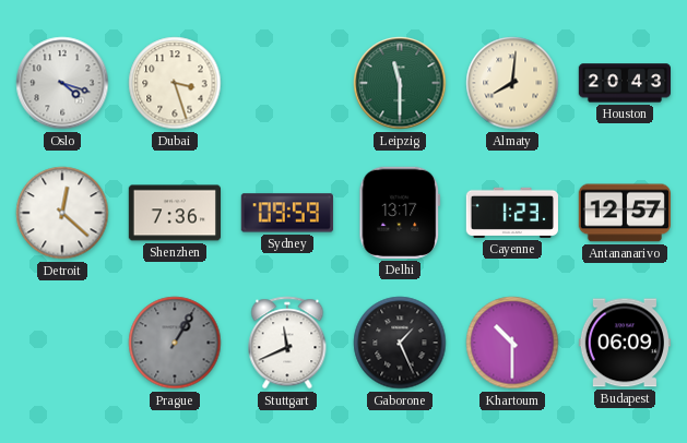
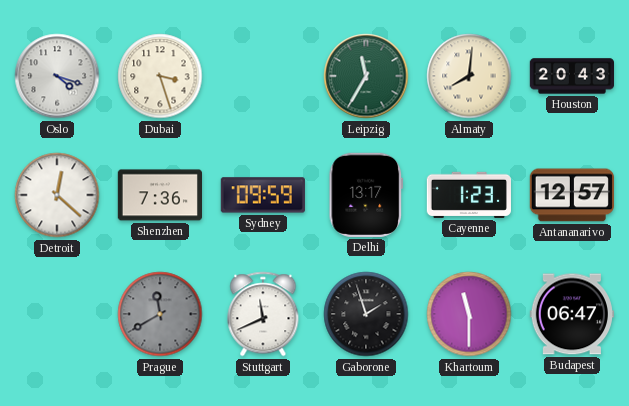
Leipzig: 11:30 -> 11:35
Prague: 1:05 -> 11:40
Gaborone: 1:26 -> 1:57
Khartoum: 10:30 -> 11:30
Budapest: 06:09 -> 06:47
